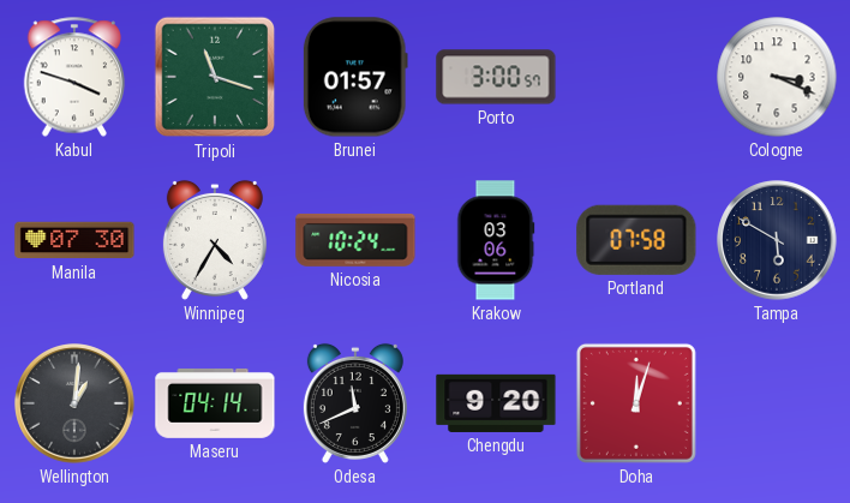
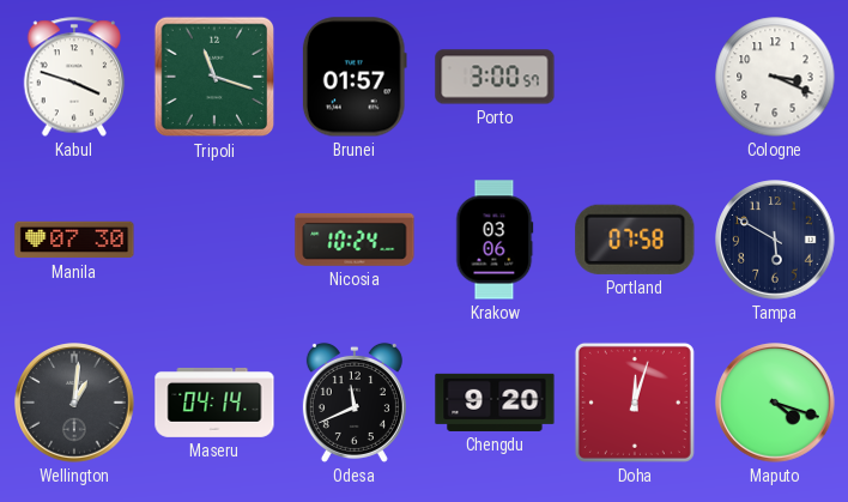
Winnipeg: 4:35 -> none
Maputo: none -> 4:18
